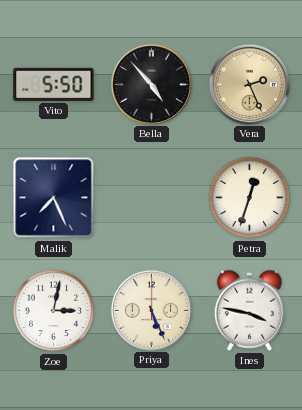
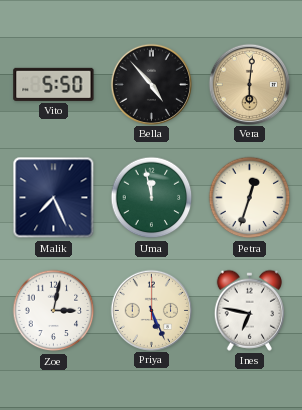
Vera: 2:26 -> 6:01
Uma: none -> 11:58
Ines: 3:47 -> 6:47
